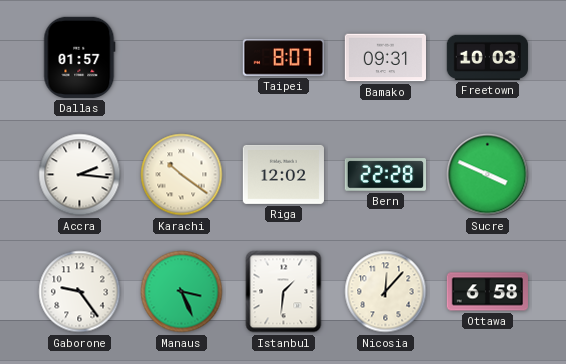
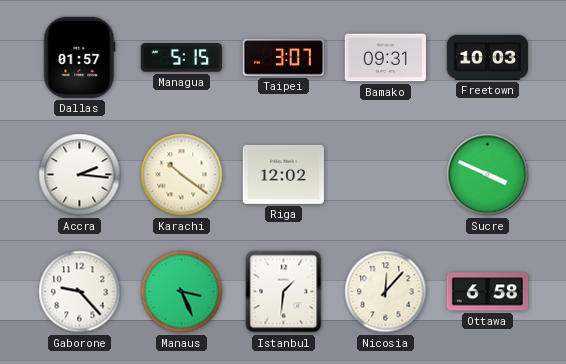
Managua: none -> 5:15
Taipei: 8:07 -> 3:07
Bern: 22:28 -> none
Gaborone: 9:24 -> 9:23
